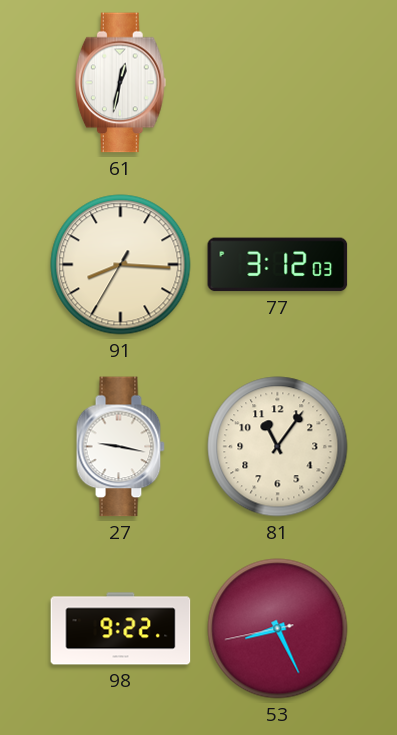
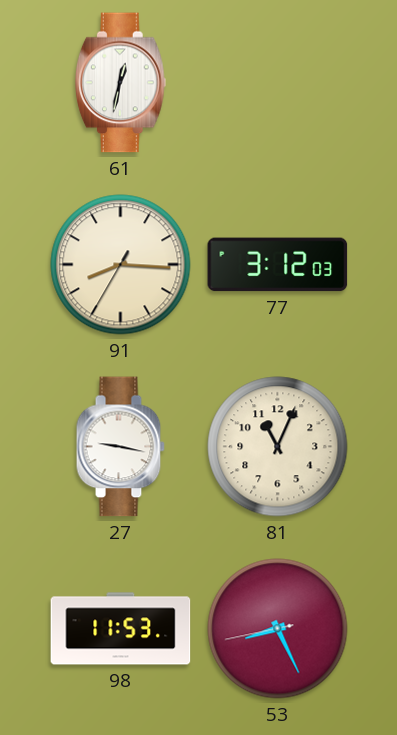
81: 11:06 -> 11:04
98: 9:22 -> 11:53
